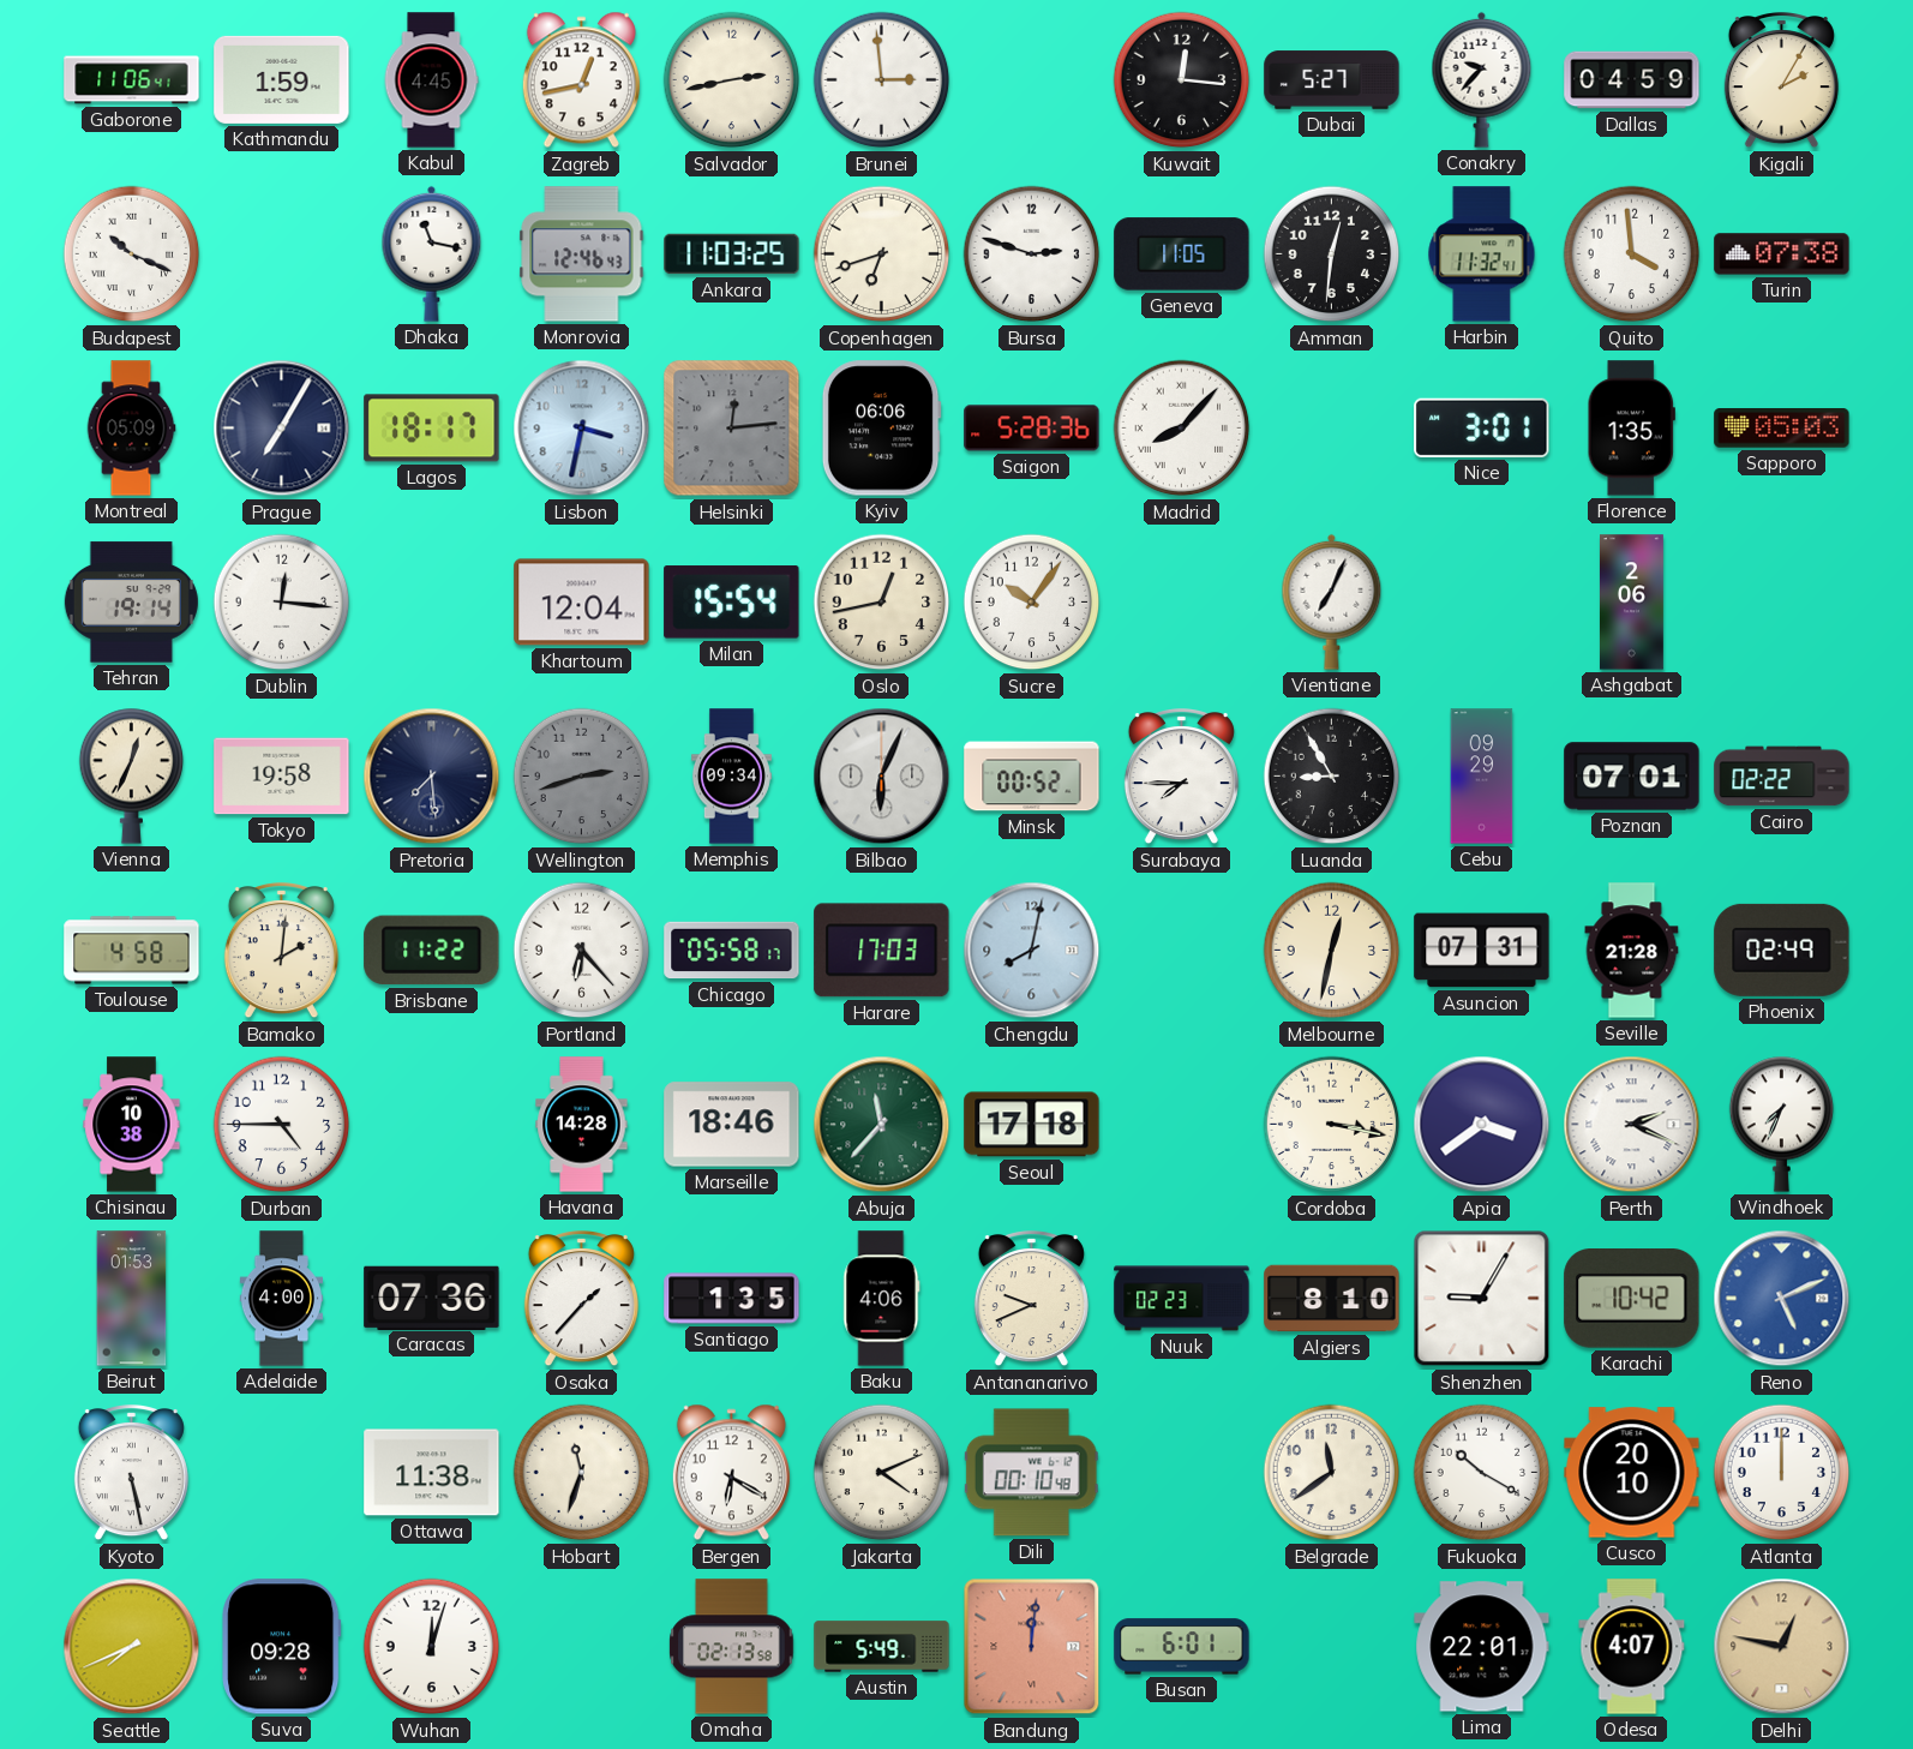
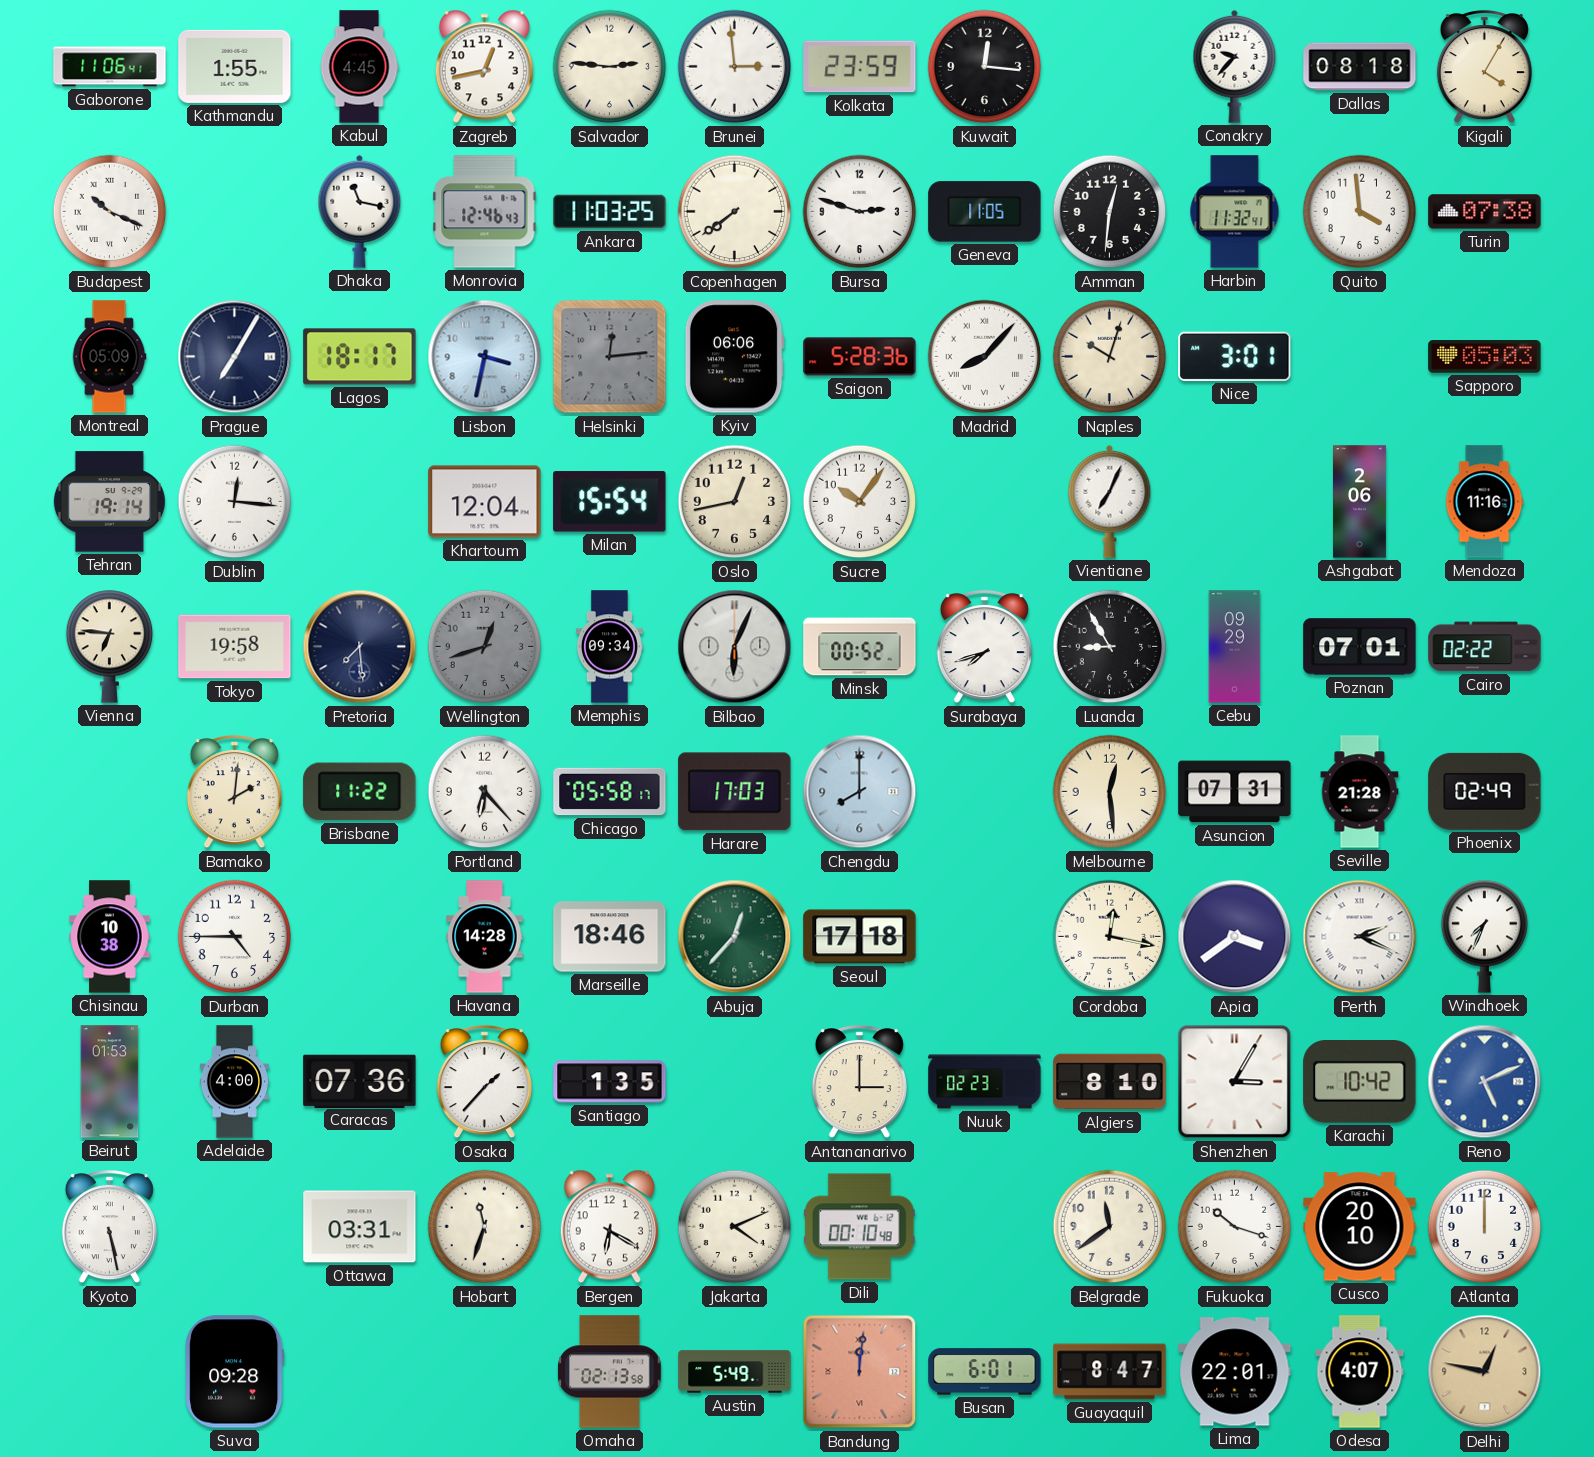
Kathmandu: 1:59 -> 1:55
Salvador: 2:43 -> 2:46
Kolkata: none -> 23:59
Dubai: 5:27 -> none
Dallas: 04:59 -> 08:18
Kigali: 2:05 -> 4:05
Copenhagen: 6:42 -> 7:39
Naples: none -> 10:03
Florence: 1:35 -> none
Mendoza: none -> 11:16
Vienna: 12:34 -> 6:46
Wellington: 2:42 -> 12:42
Surabaya: 7:45 -> 7:42
Toulouse: 4:58 -> none
Chengdu: 8:02 -> 8:00
Melbourne: 12:32 -> 12:29
Abuja: 11:37 -> 12:37
Cordoba: 3:17 -> 12:17
Baku: 4:06 -> none
Antananarivo: 9:41 -> 3:00
Shenzhen: 9:05 -> 3:05
Ottawa: 11:38 -> 03:31
Fukuoka: 10:20 -> 10:18
Seattle: 7:41 -> none
Wuhan: 12:03 -> none
Guayaquil: none -> 8:47
